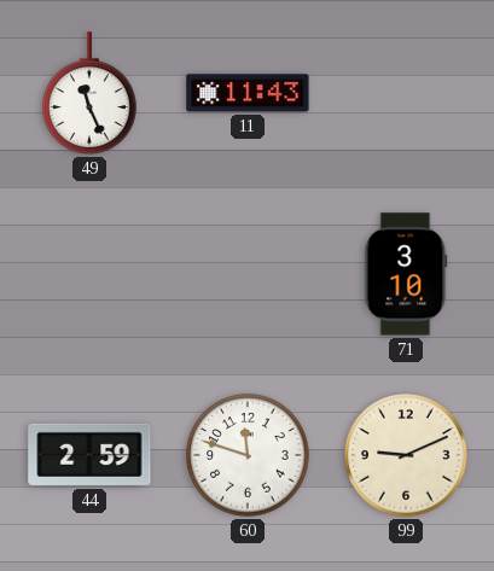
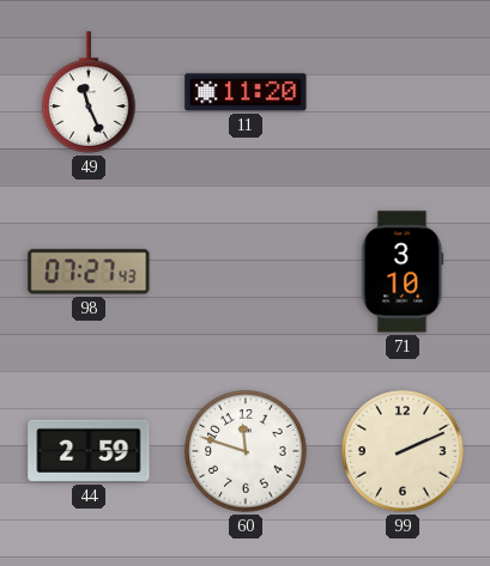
11: 11:43 -> 11:20
98: none -> 07:27
99: 9:11 -> 2:11
